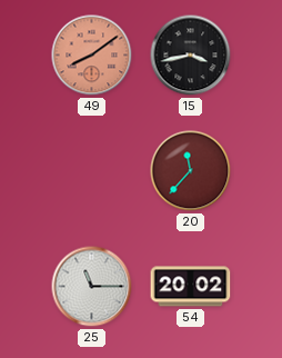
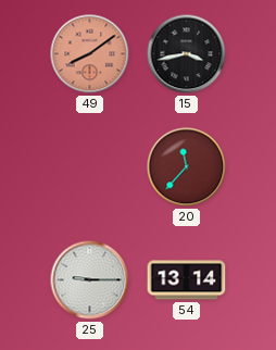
25: 11:15 -> 9:15
54: 20:02 -> 13:14
